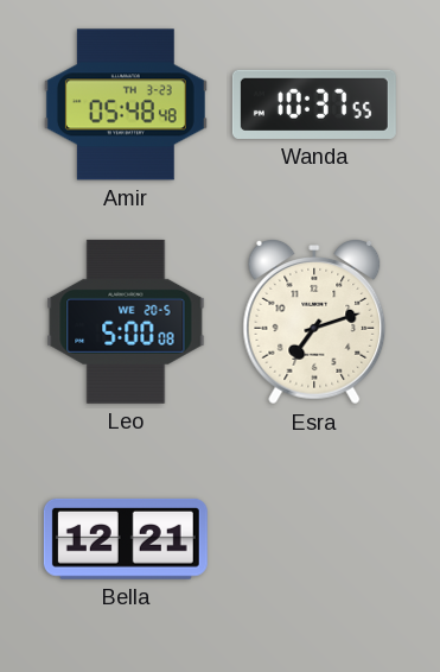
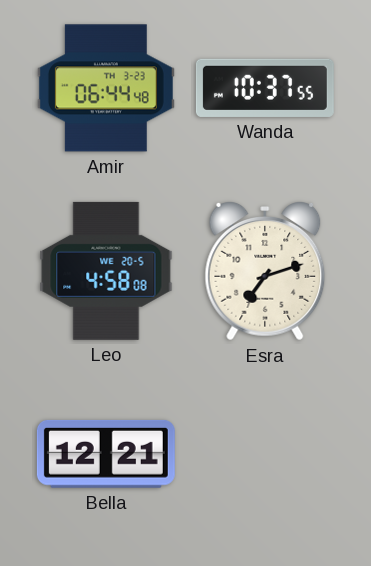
Amir: 05:48 -> 06:44
Leo: 5:00 -> 4:58
